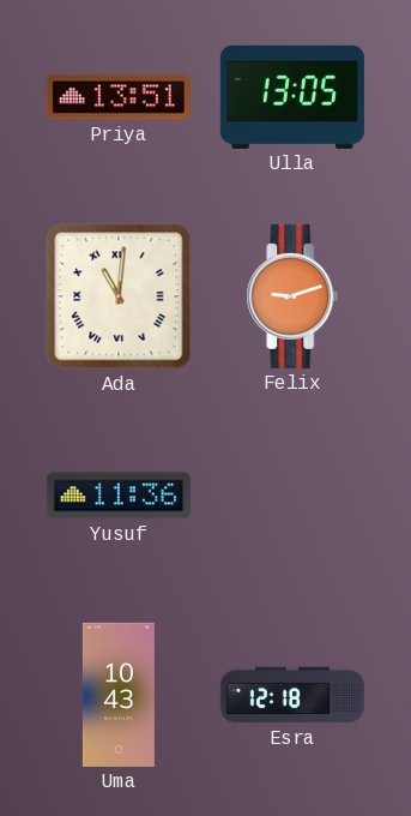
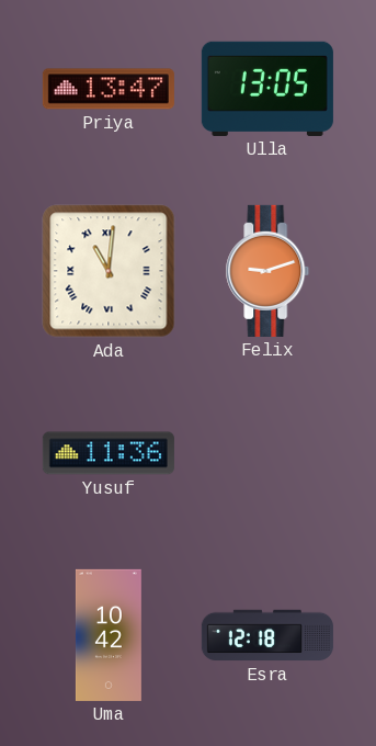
Priya: 13:51 -> 13:47
Uma: 10:43 -> 10:42
